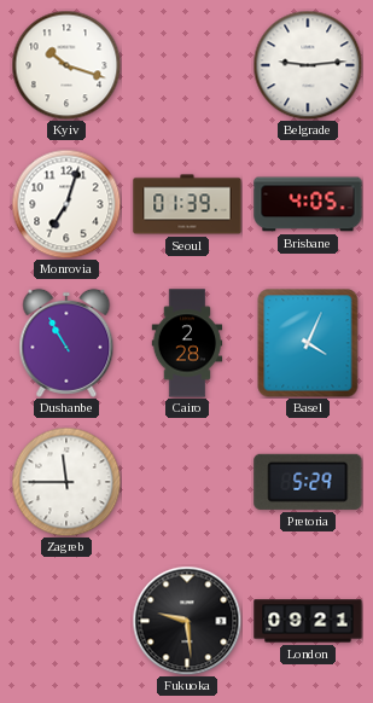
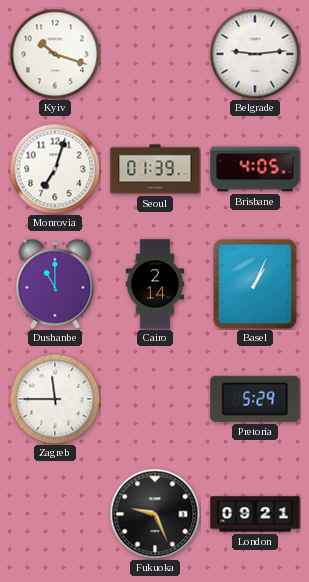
Dushanbe: 10:55 -> 11:00
Cairo: 2:28 -> 2:14
Basel: 4:04 -> 1:04
Fukuoka: 9:29 -> 9:26
